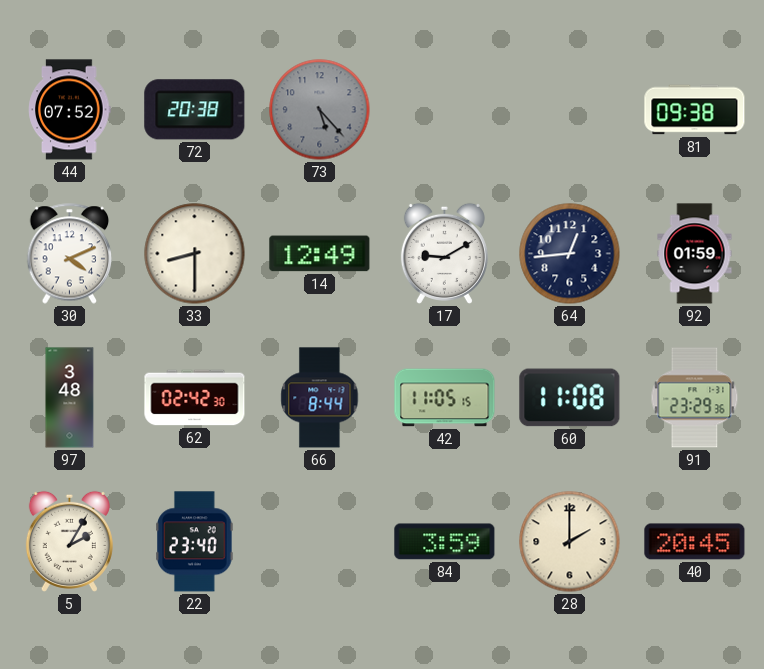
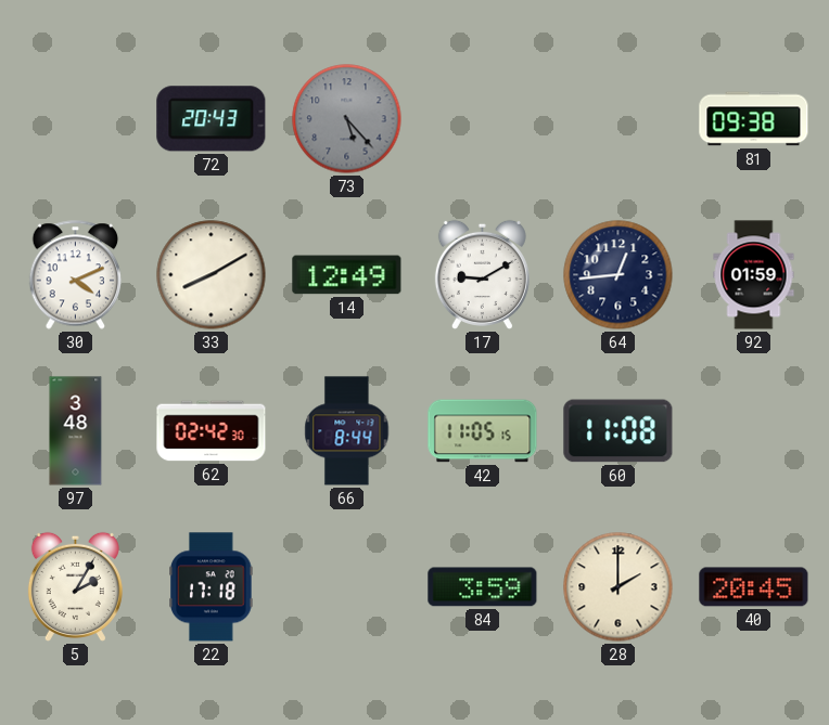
44: 07:52 -> none
72: 20:38 -> 20:43
33: 8:30 -> 8:10
91: 23:29 -> none
22: 23:40 -> 17:18
